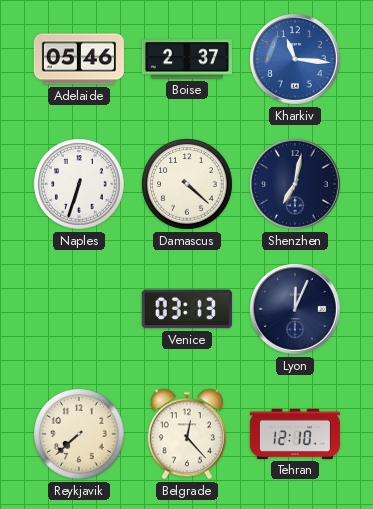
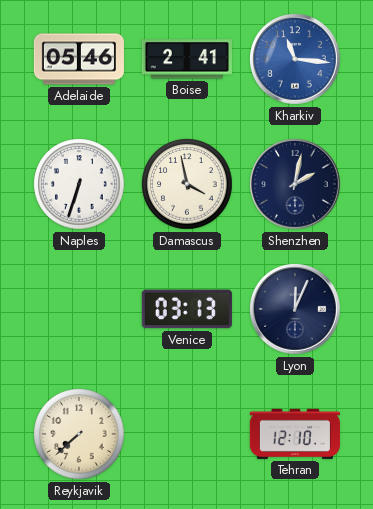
Boise: 2:37 -> 2:41
Damascus: 4:22 -> 3:58
Shenzhen: 7:02 -> 2:02
Belgrade: 12:23 -> none
